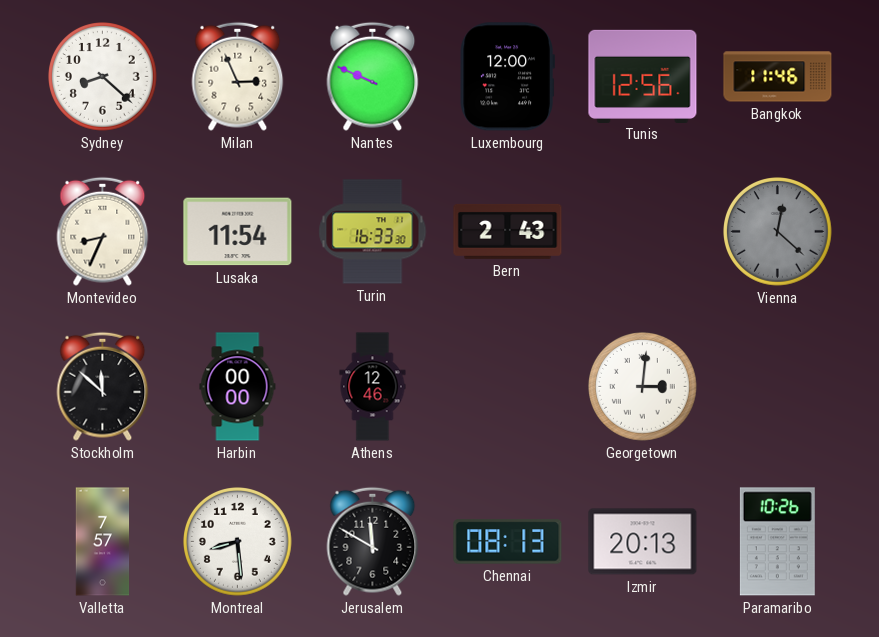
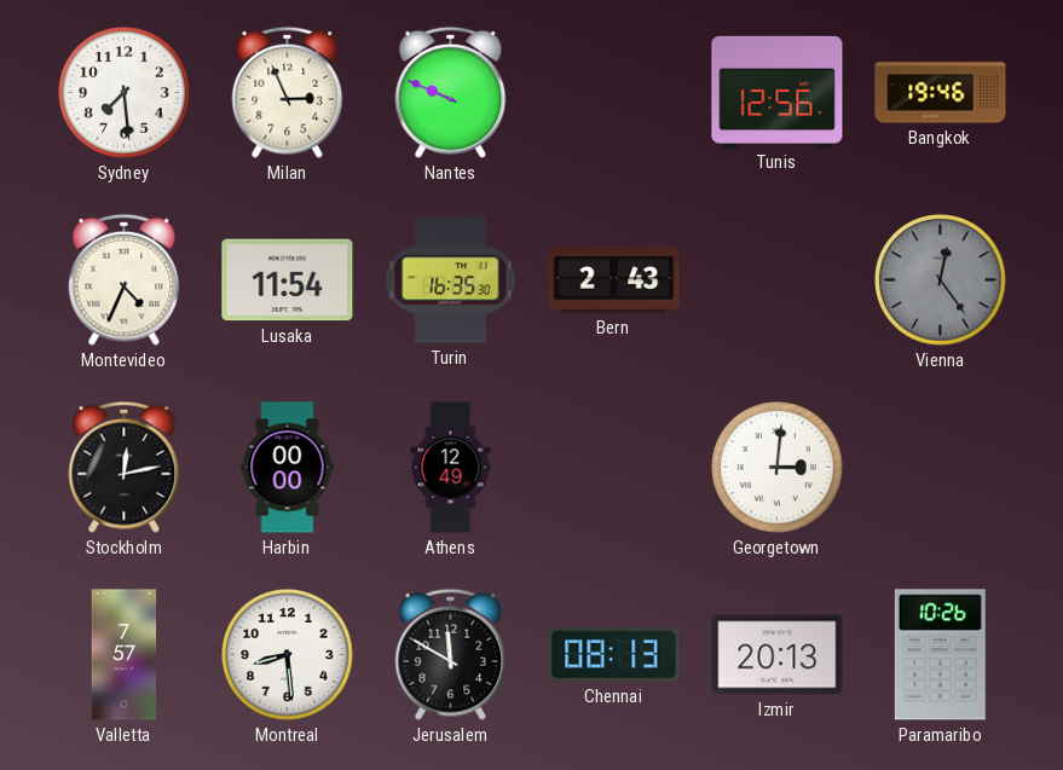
Sydney: 8:22 -> 7:29
Luxembourg: 12:00 -> none
Bangkok: 11:46 -> 19:46
Montevideo: 8:34 -> 4:34
Turin: 16:33 -> 16:35
Vienna: 12:22 -> 12:24
Stockholm: 11:52 -> 12:13
Athens: 12:46 -> 12:49
